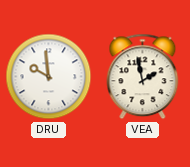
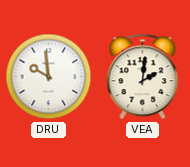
VEA: 1:58 -> 2:01
